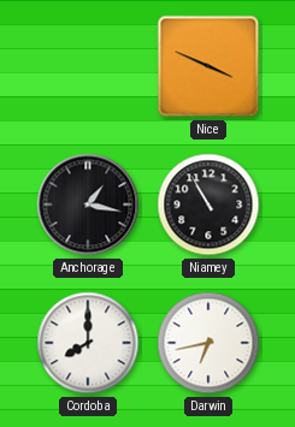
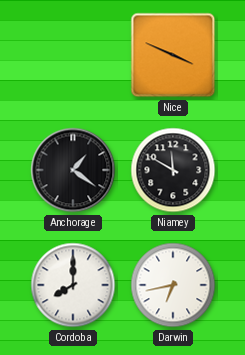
Anchorage: 1:17 -> 1:21
Niamey: 10:55 -> 11:50
